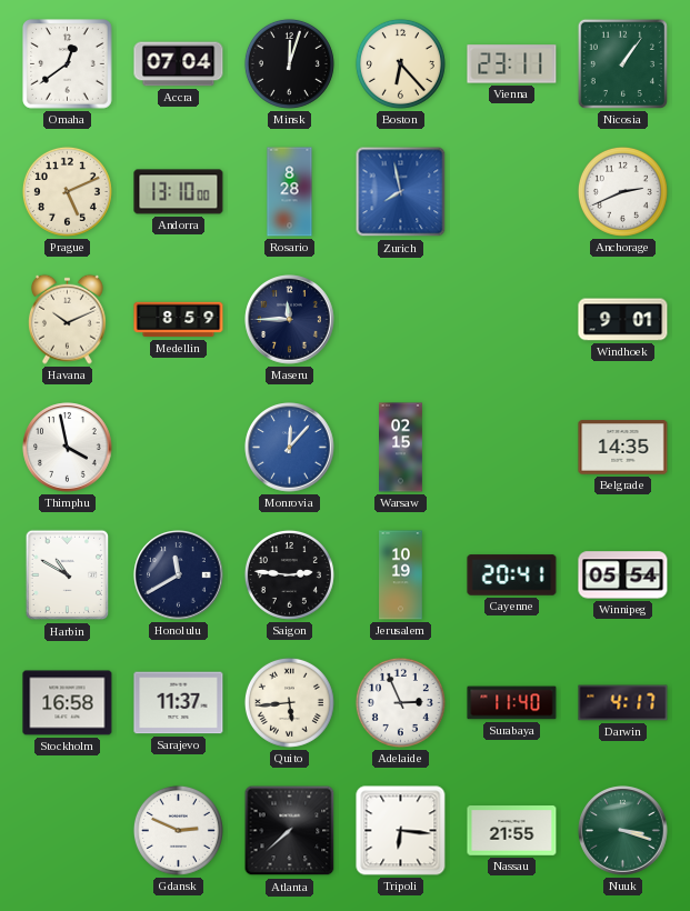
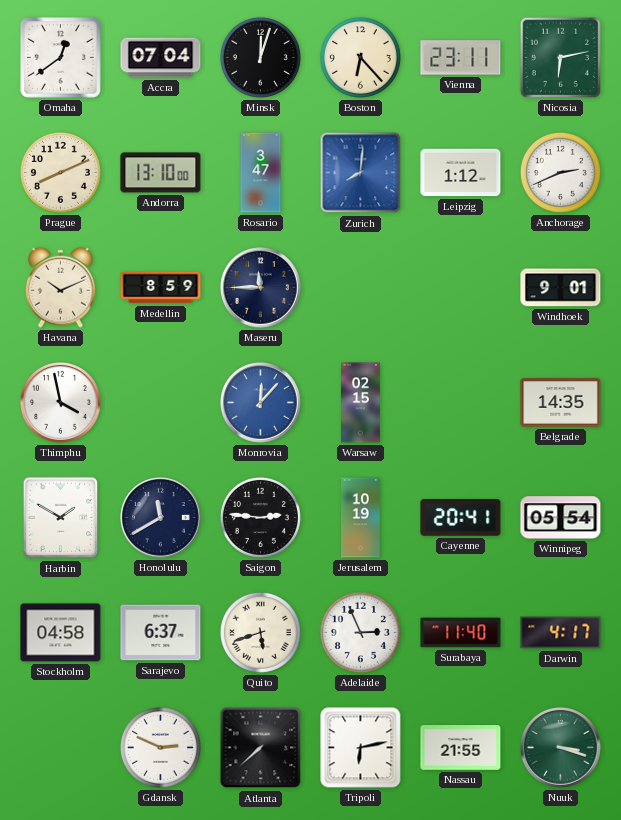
Nicosia: 1:06 -> 6:13
Prague: 5:11 -> 8:11
Rosario: 8:28 -> 3:47
Zurich: 7:58 -> 8:01
Leipzig: none -> 1:12
Harbin: 10:50 -> 1:50
Stockholm: 16:58 -> 04:58
Sarajevo: 11:37 -> 6:37
Quito: 5:44 -> 5:42
Tripoli: 6:16 -> 6:13
